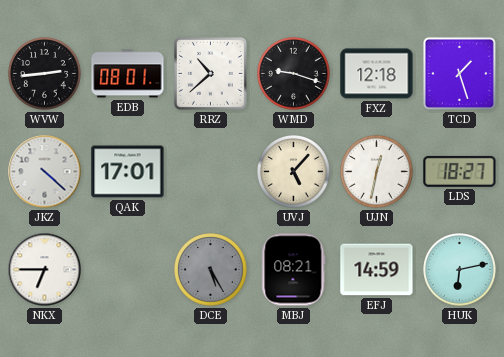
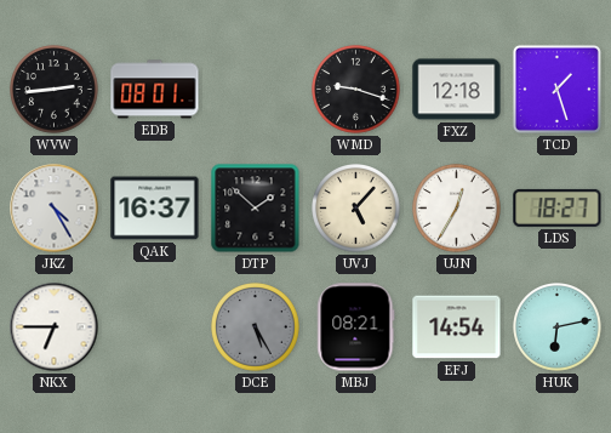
RRZ: 10:38 -> none
JKZ: 4:22 -> 4:25
QAK: 17:01 -> 16:37
DTP: none -> 1:52
UJN: 12:32 -> 12:35
EFJ: 14:59 -> 14:54
